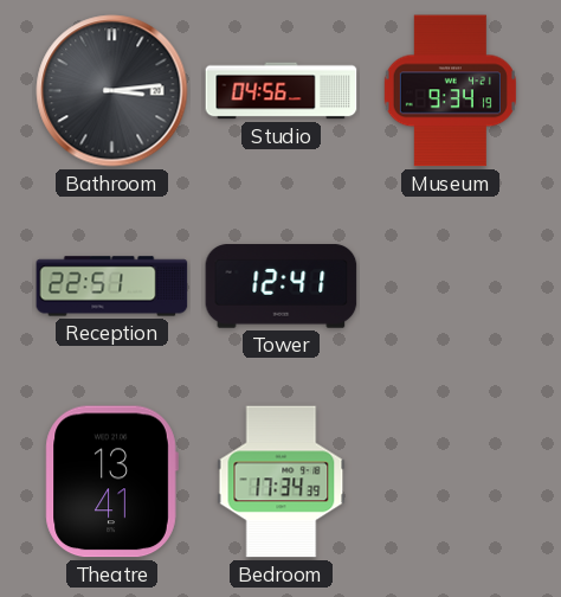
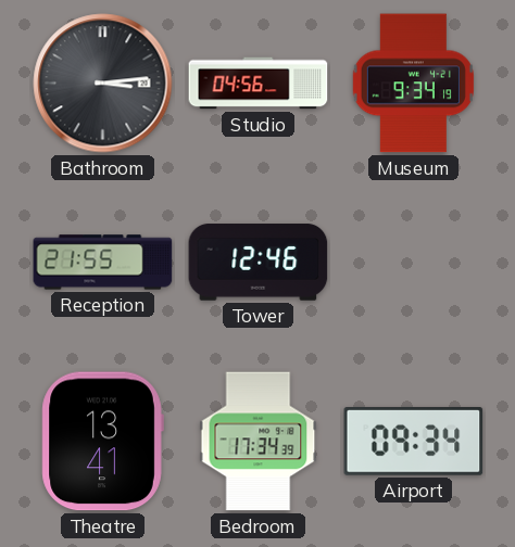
Reception: 22:51 -> 21:55
Tower: 12:41 -> 12:46
Airport: none -> 09:34
